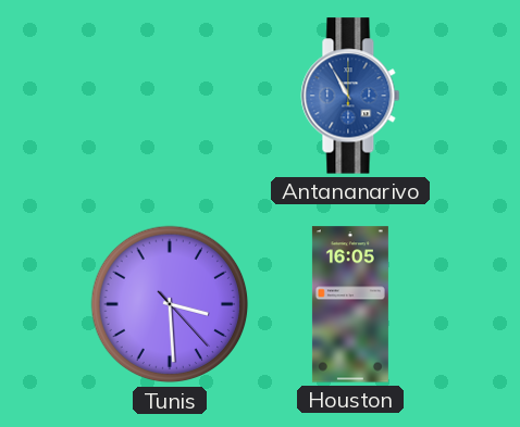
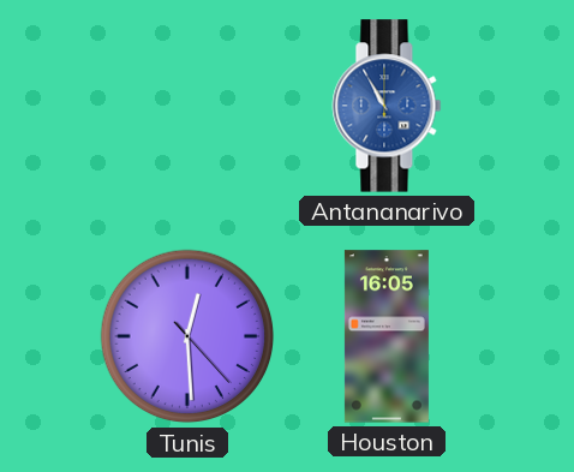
Tunis: 3:29 -> 12:29
